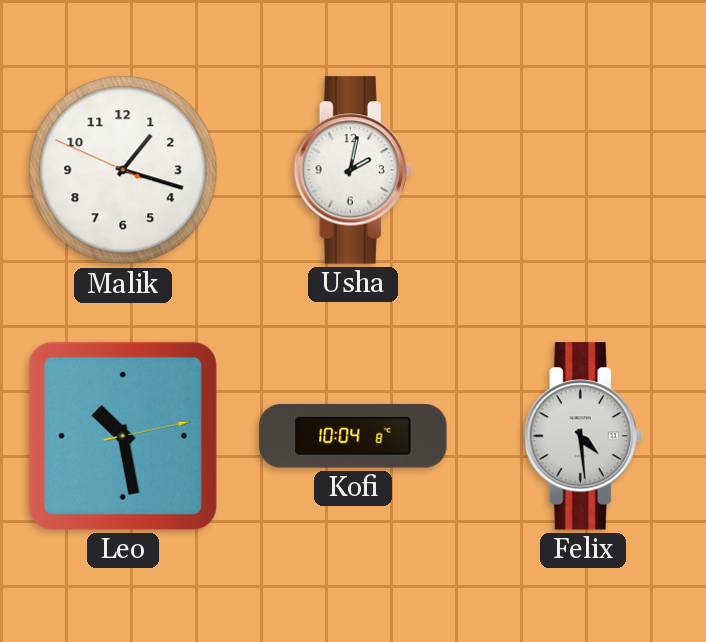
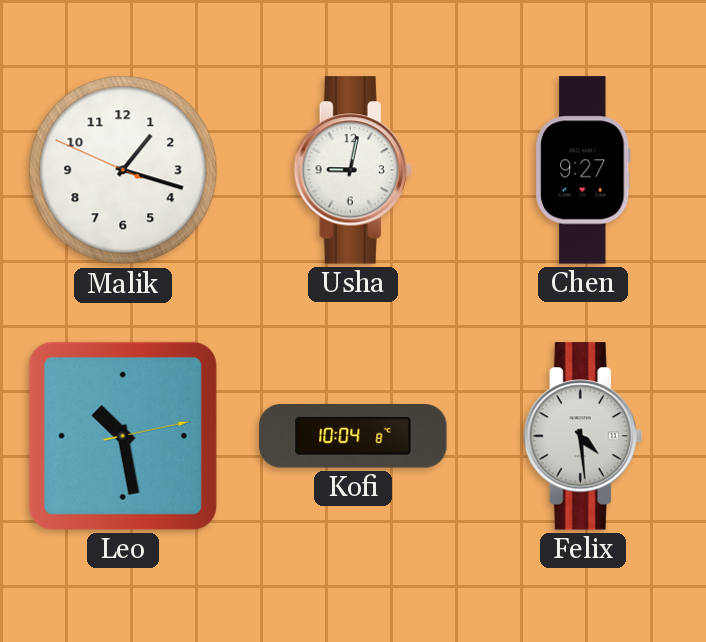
Usha: 2:02 -> 9:02
Chen: none -> 9:27
